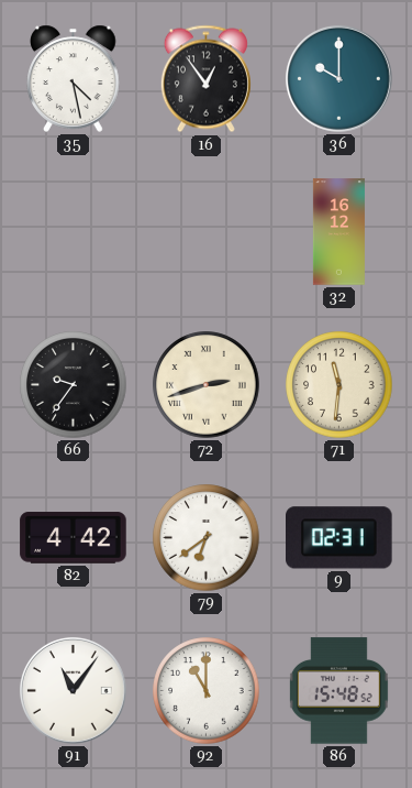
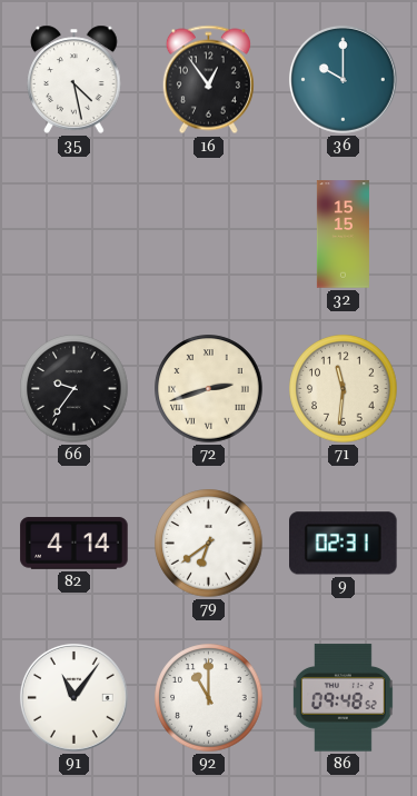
32: 16:12 -> 15:15
82: 4:42 -> 4:14
86: 15:48 -> 09:48
